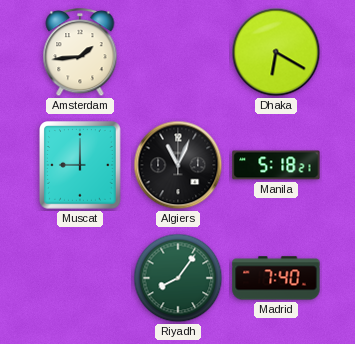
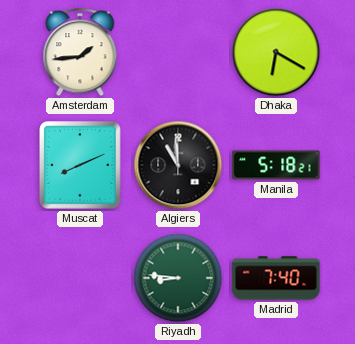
Muscat: 9:00 -> 8:11
Algiers: 11:04 -> 10:59
Riyadh: 8:06 -> 8:46
